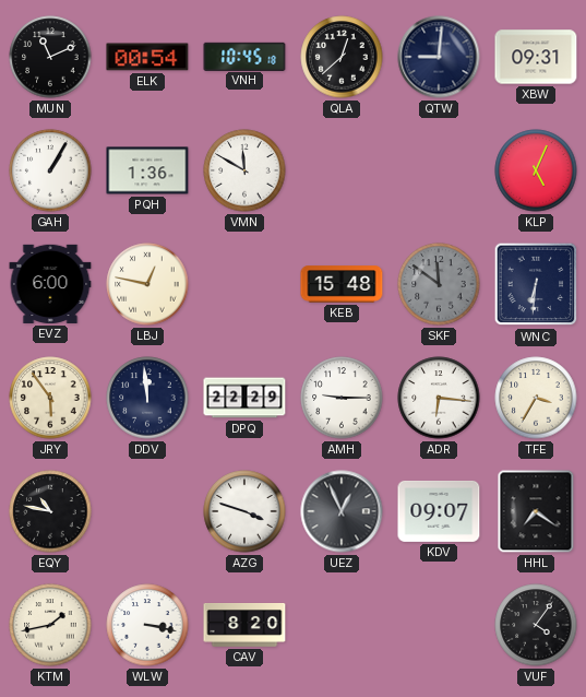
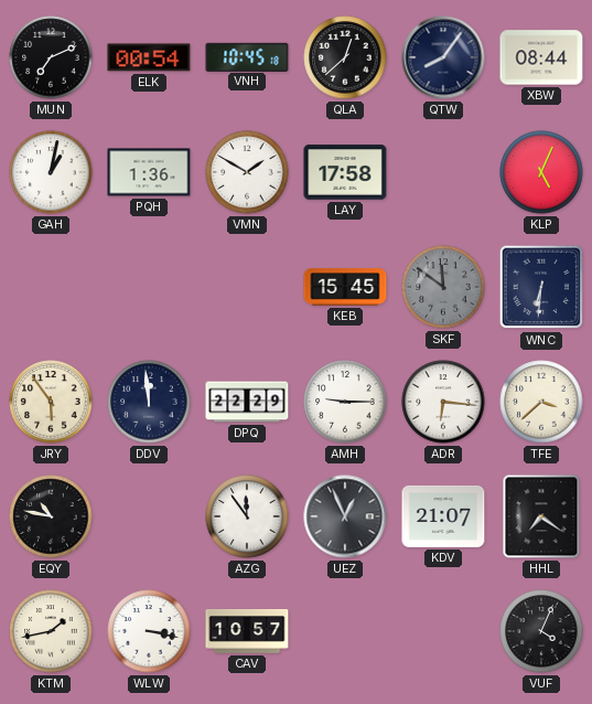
MUN: 11:11 -> 7:11
QTW: 9:01 -> 8:06
XBW: 09:31 -> 08:44
GAH: 1:05 -> 1:02
VMN: 11:50 -> 1:50
LAY: none -> 17:58
EVZ: 6:00 -> none
LBJ: 12:47 -> none
KEB: 15:48 -> 15:45
TFE: 3:35 -> 3:38
AZG: 3:48 -> 11:54
KDV: 09:07 -> 21:07
CAV: 8:20 -> 10:57
VUF: 4:06 -> 4:04
